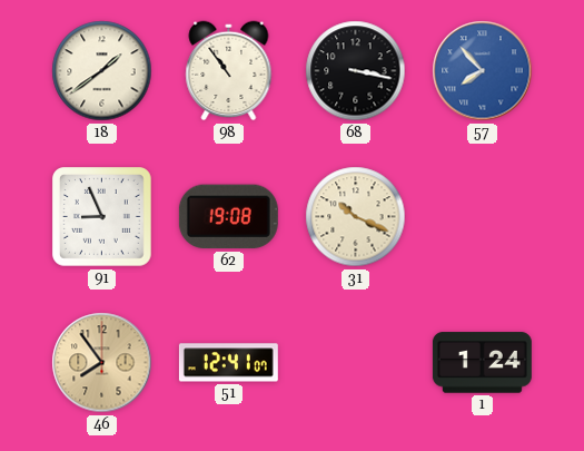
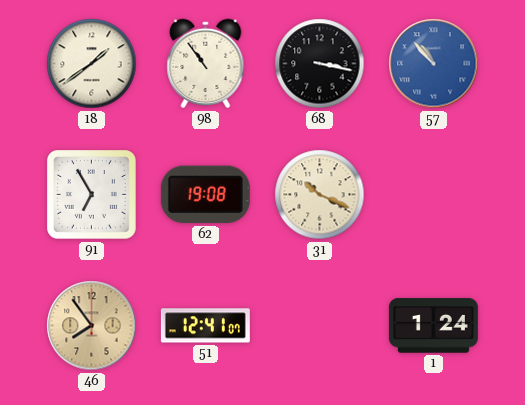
57: 7:53 -> 10:53
91: 8:56 -> 6:55
